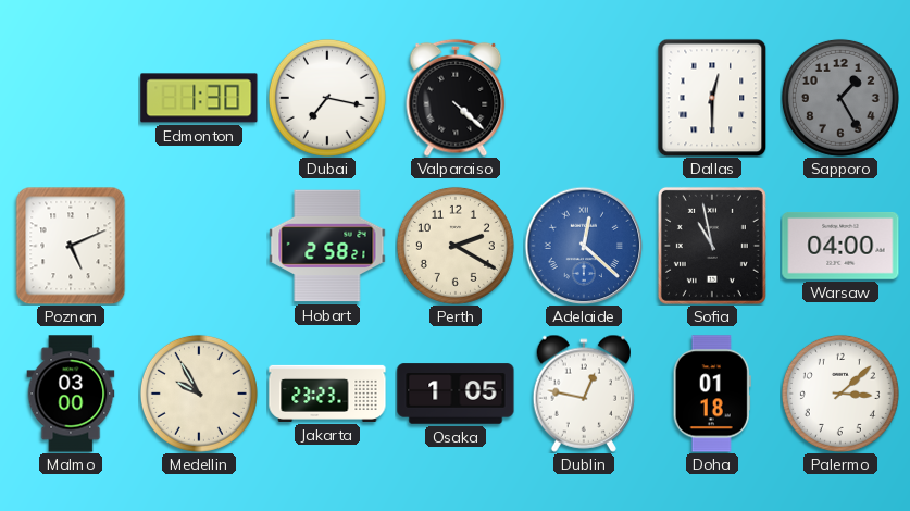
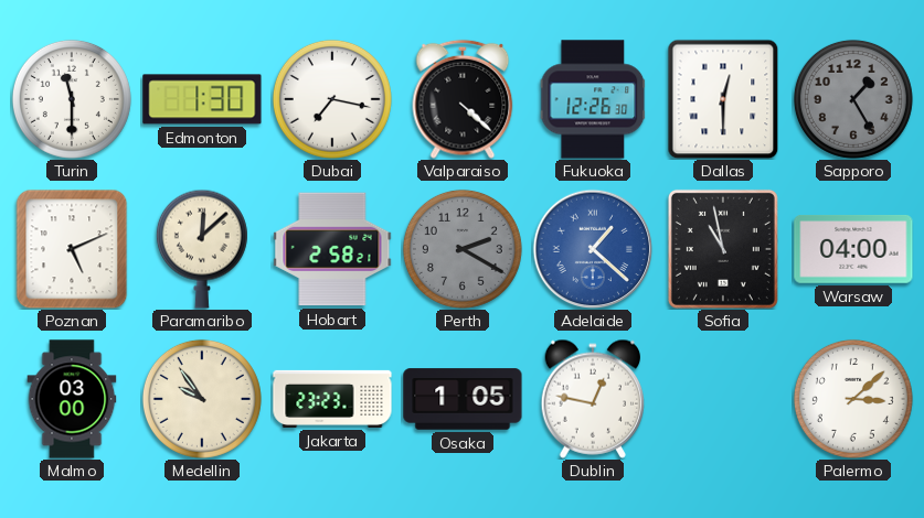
Turin: none -> 11:30
Fukuoka: none -> 12:26
Paramaribo: none -> 12:08
Perth dial: cream -> grey
Adelaide: 12:22 -> 1:22
Medellin: 9:55 -> 9:54
Doha: 01:18 -> none
